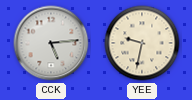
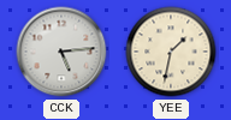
YEE: 9:32 -> 1:32
